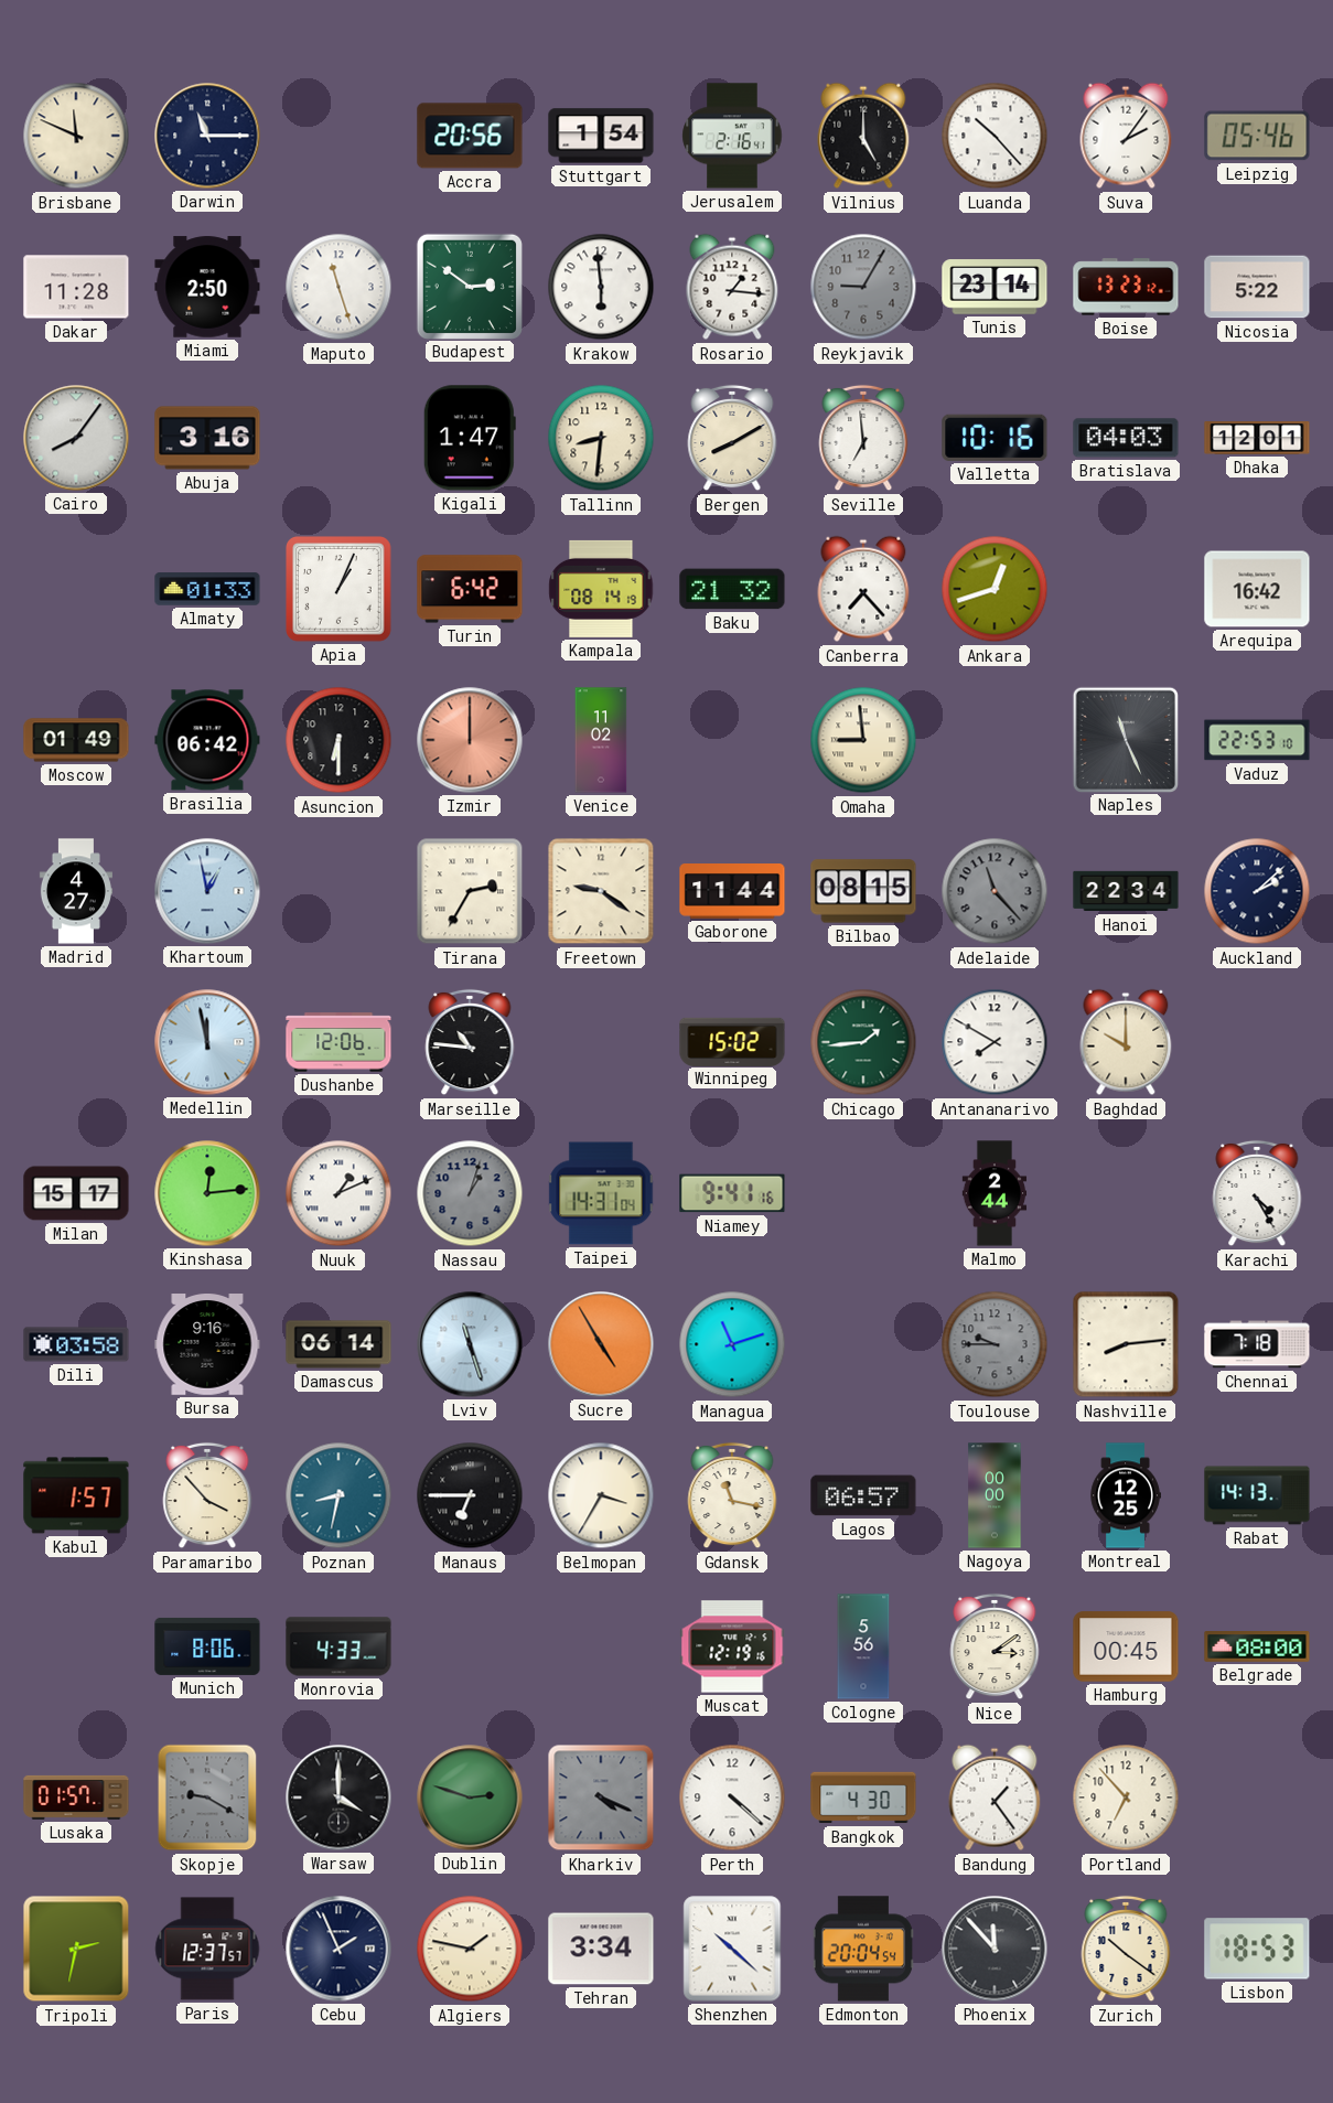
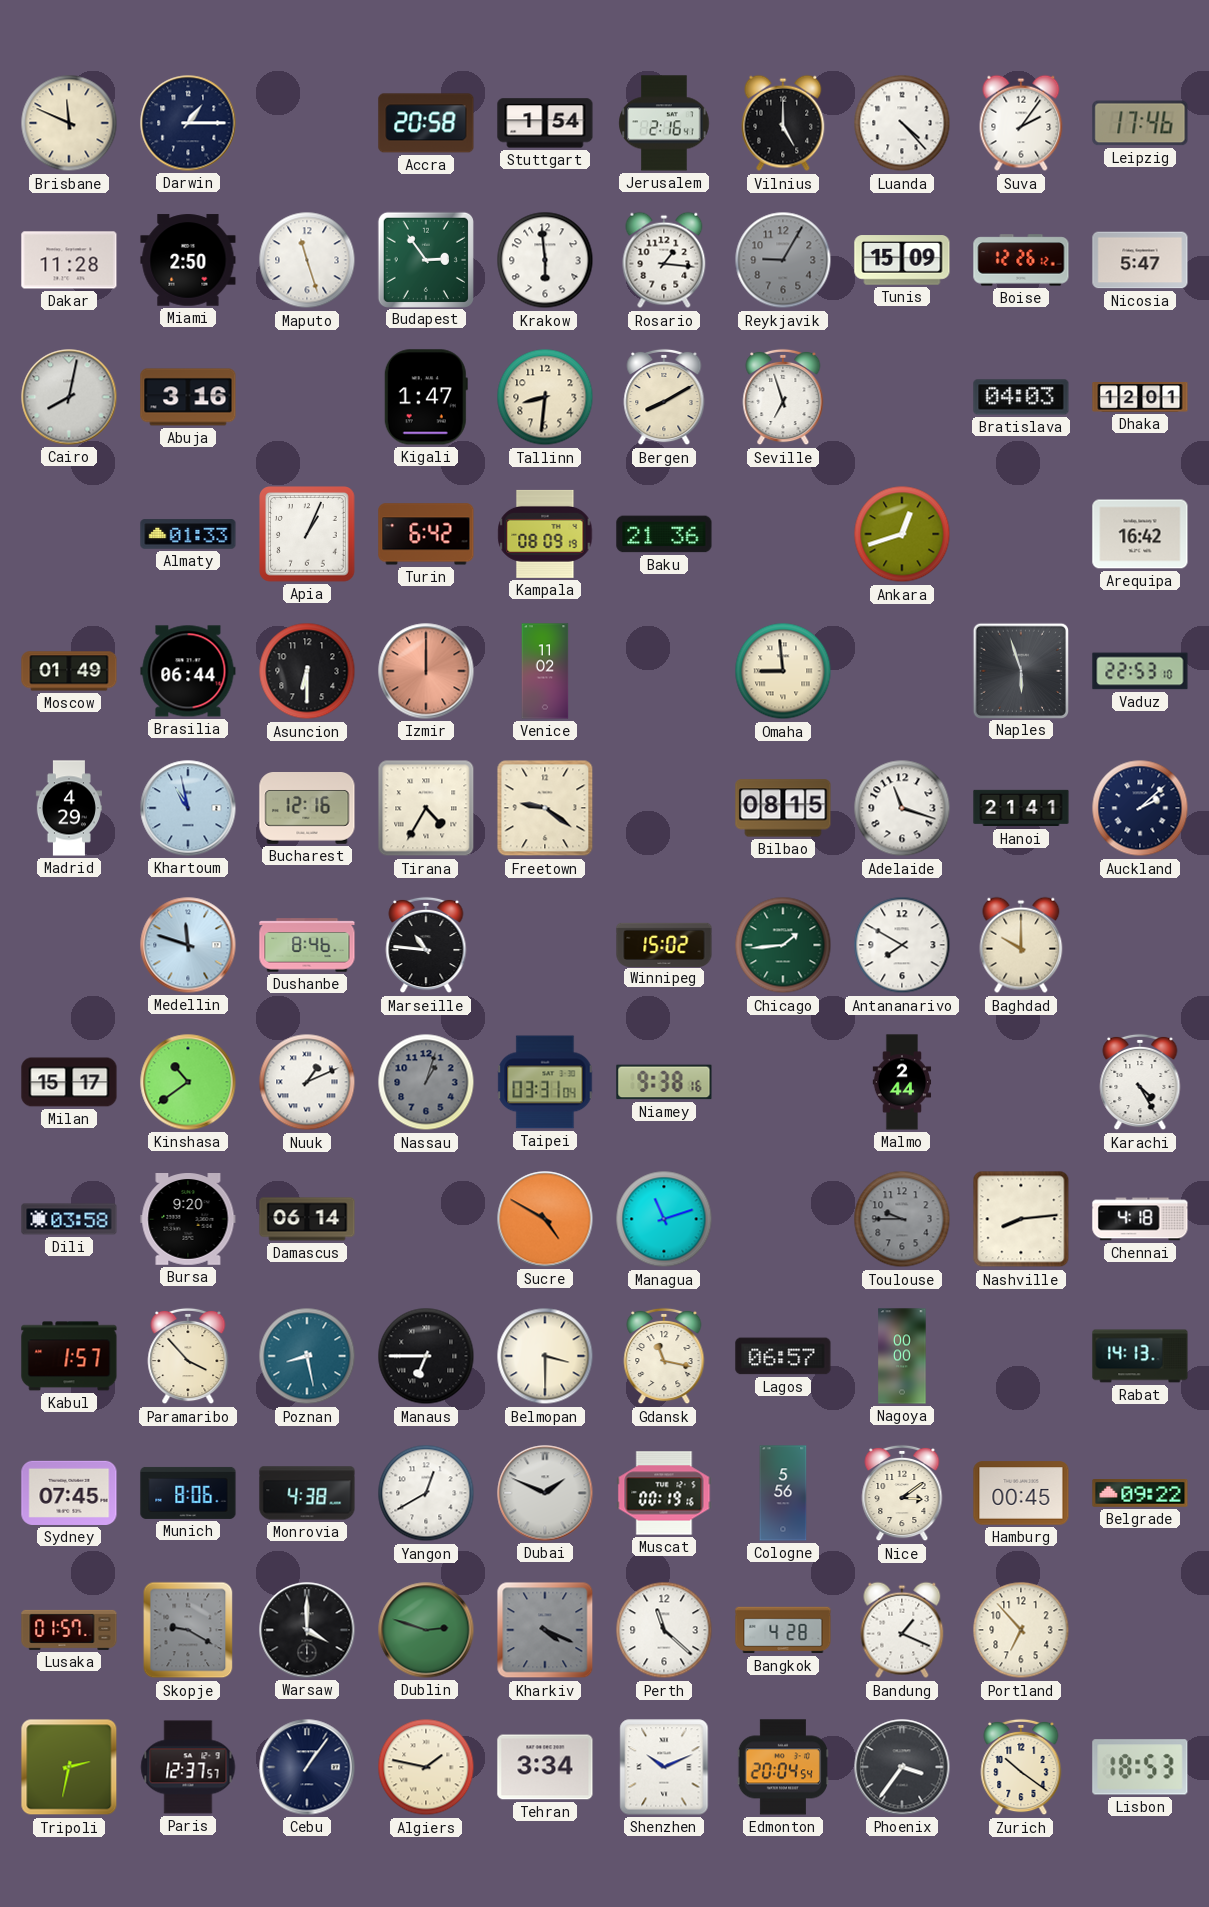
Darwin: 11:15 -> 1:15
Accra: 20:56 -> 20:58
Luanda: 10:23 -> 4:23
Leipzig: 05:46 -> 17:46
Budapest: 2:51 -> 2:54
Tunis: 23:14 -> 15:09
Boise: 13:23 -> 12:26
Nicosia: 5:22 -> 5:47
Cairo: 8:06 -> 8:02
Seville: 6:59 -> 6:57
Valletta: 10:16 -> none
Kampala: 08:14 -> 08:09
Baku: 21:32 -> 21:36
Canberra: 7:23 -> none
Brasilia: 06:42 -> 06:44
Naples: 11:26 -> 5:57
Madrid: 4:27 -> 4:29
Khartoum: 12:58 -> 10:58
Bucharest: none -> 12:16
Tirana: 2:35 -> 4:35
Gaborone: 11:44 -> none
Adelaide: 11:23 -> 11:18
Adelaide dial: grey -> white
Hanoi: 22:34 -> 21:41
Medellin: 11:58 -> 11:48
Dushanbe: 12:06 -> 8:46
Kinshasa: 12:14 -> 10:39
Taipei: 14:31 -> 03:31
Niamey: 9:41 -> 9:38
Bursa: 9:16 -> 9:20
Lviv: 11:27 -> none
Sucre: 4:55 -> 4:50
Chennai: 7:18 -> 4:18
Poznan: 8:32 -> 8:28
Belmopan: 3:35 -> 3:30
Montreal: 12:25 -> none
Sydney: none -> 07:45
Monrovia: 4:33 -> 4:38
Yangon: none -> 12:40
Dubai: none -> 1:49
Muscat: 12:19 -> 00:19
Belgrade: 08:00 -> 09:22
Perth: 4:22 -> 11:22
Bangkok: 4:30 -> 4:28
Bandung: 1:24 -> 1:19
Cebu: 1:56 -> 1:06
Shenzhen: 10:22 -> 10:11
Phoenix: 11:53 -> 3:36
